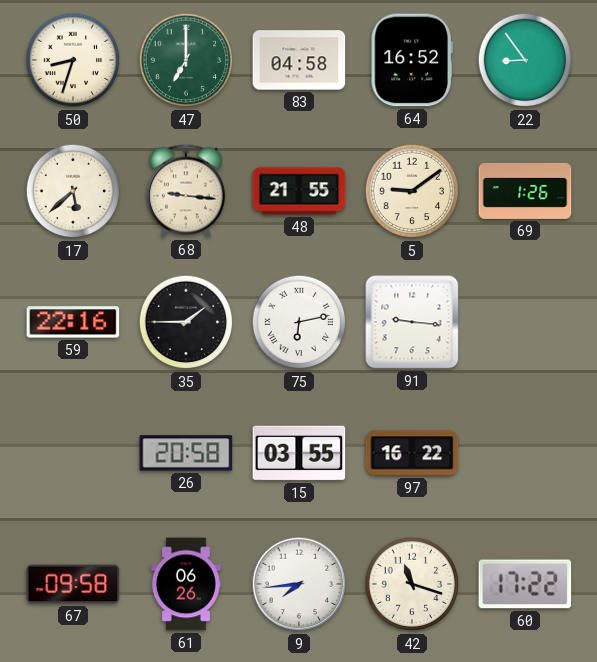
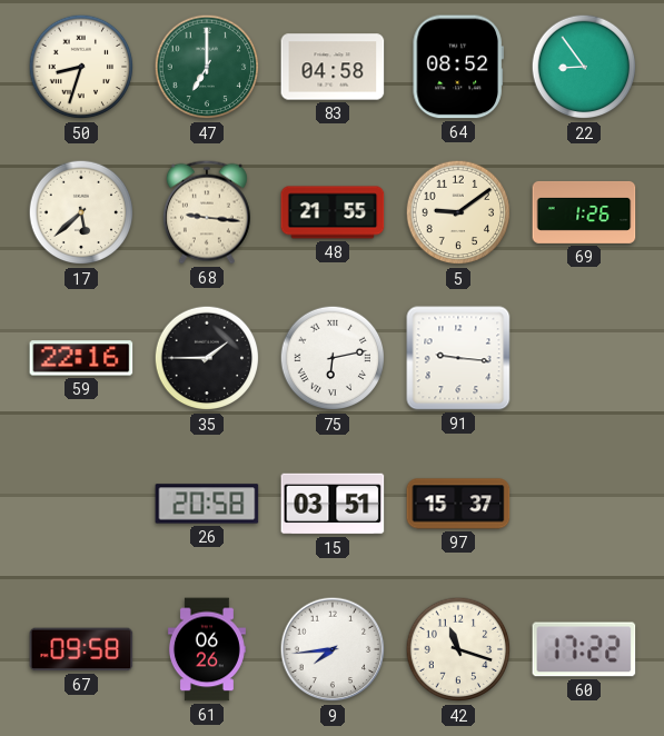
64: 16:52 -> 08:52
15: 03:55 -> 03:51
97: 16:22 -> 15:37
